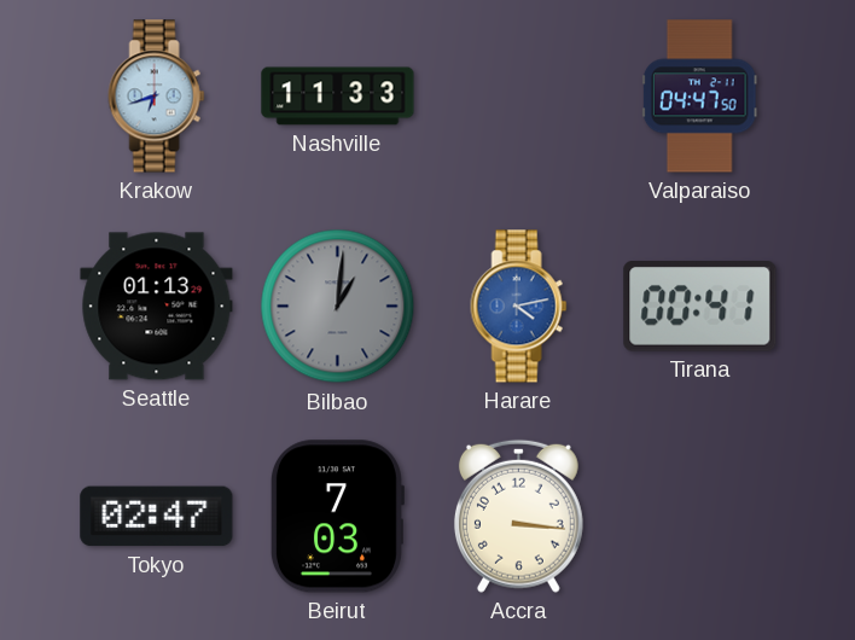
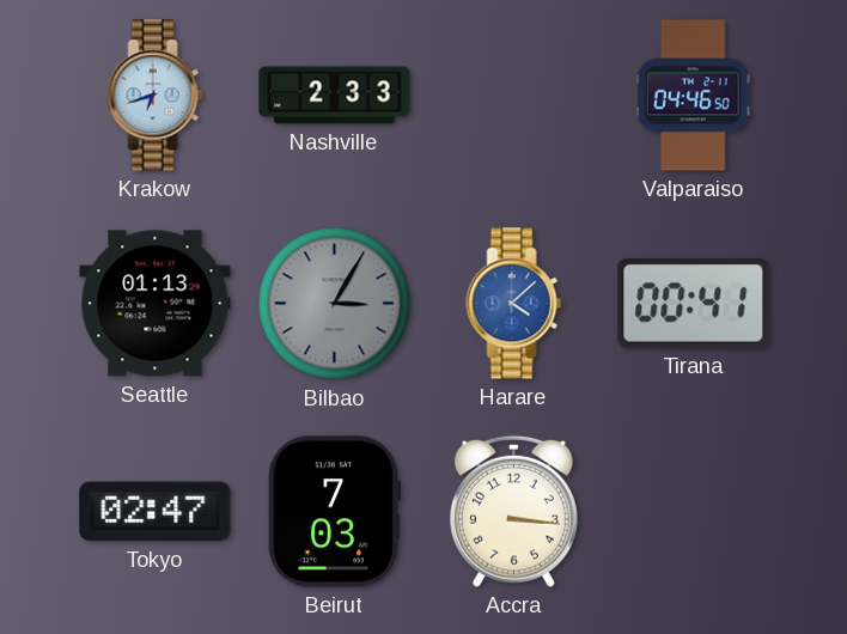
Nashville: 11:33 -> 2:33
Valparaiso: 04:47 -> 04:46
Bilbao: 1:01 -> 3:05
Harare: 4:13 -> 4:08
